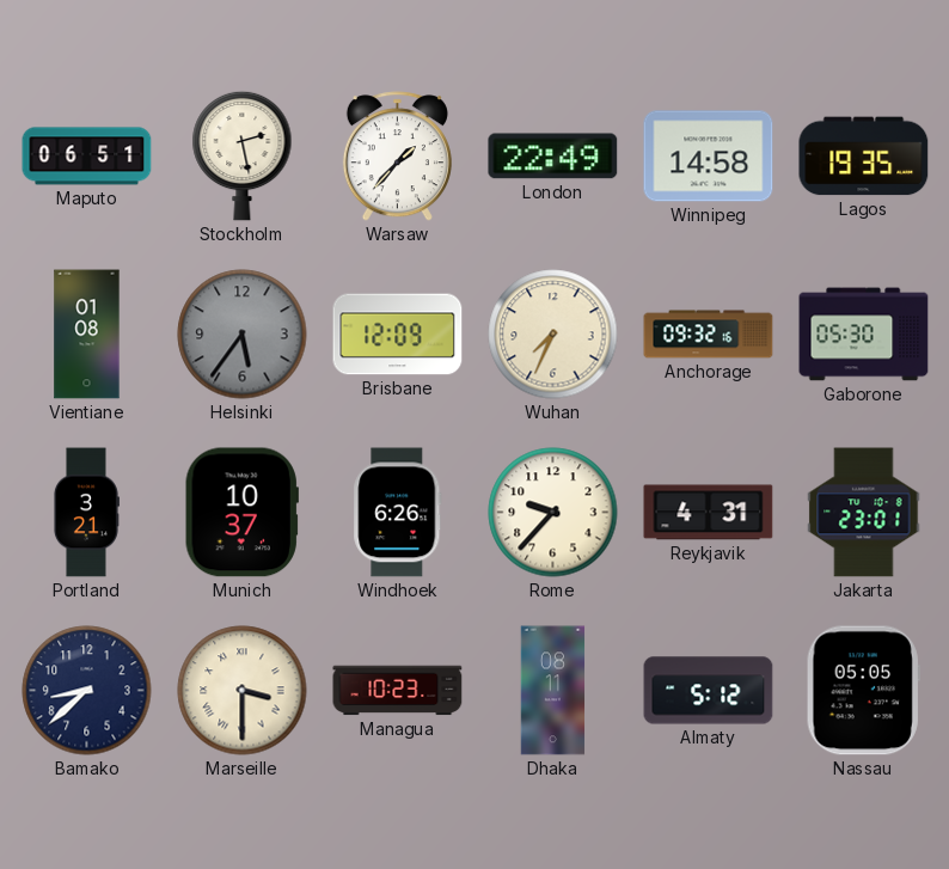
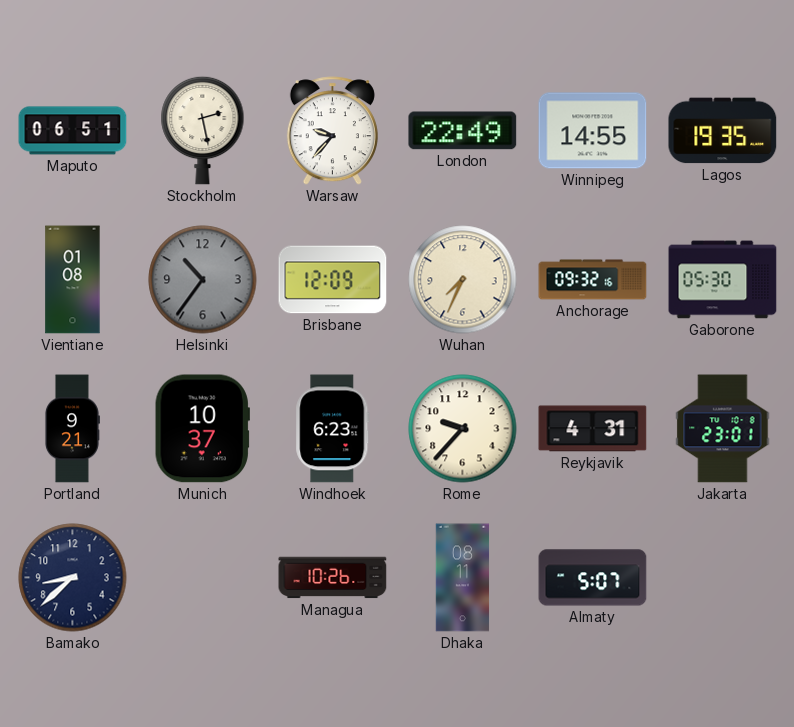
Warsaw: 1:37 -> 9:37
Winnipeg: 14:58 -> 14:55
Helsinki: 5:36 -> 10:36
Portland: 3:21 -> 9:21
Windhoek: 6:26 -> 6:23
Marseille: 3:30 -> none
Managua: 10:23 -> 10:26
Almaty: 5:12 -> 5:07
Nassau: 05:05 -> none
